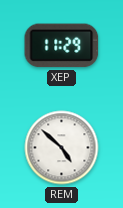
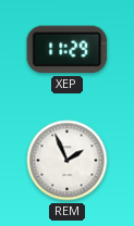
REM: 4:52 -> 1:56
